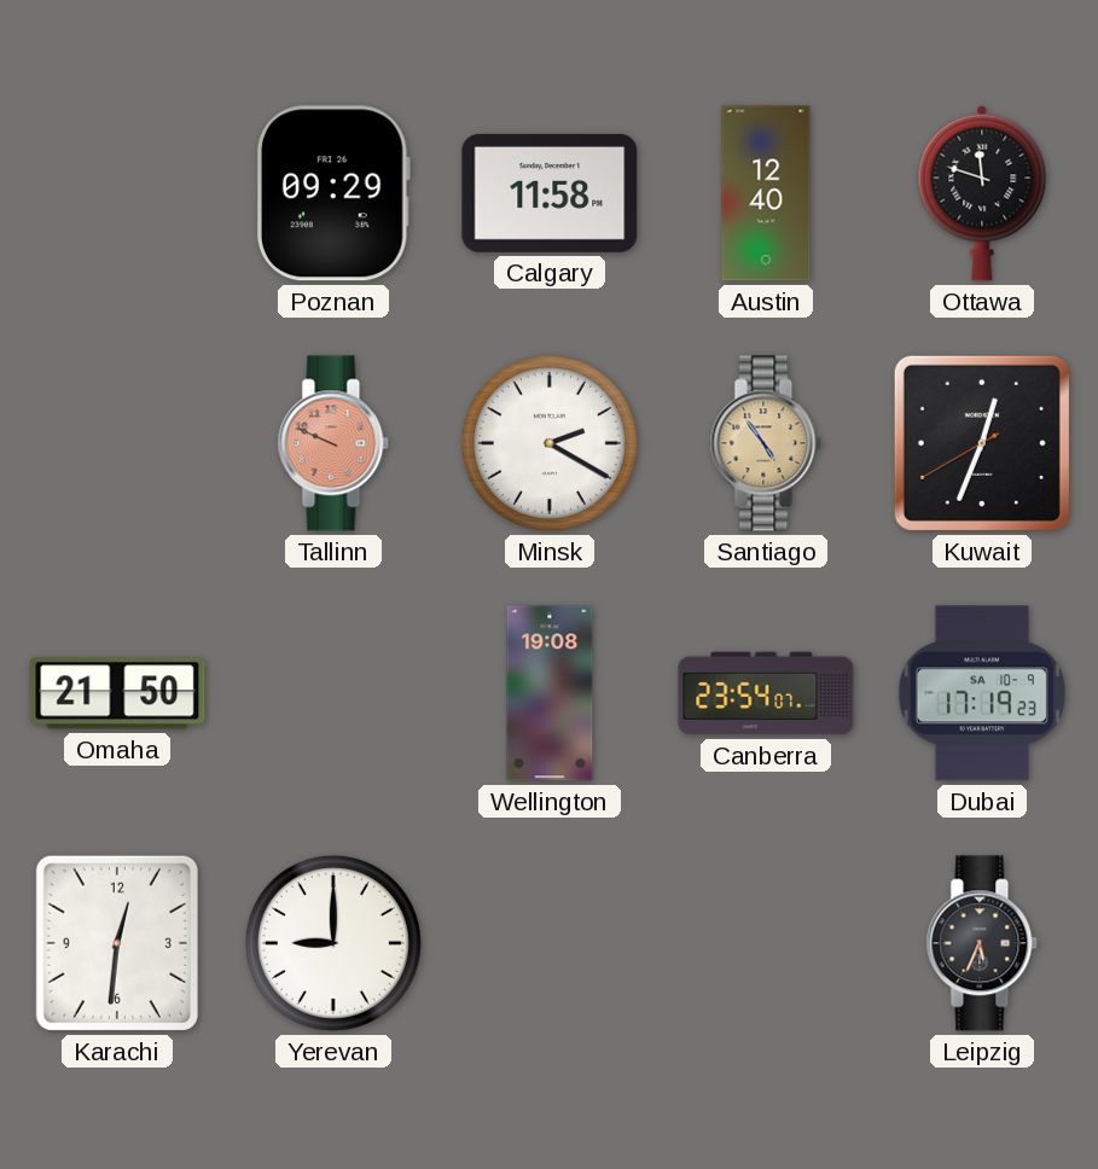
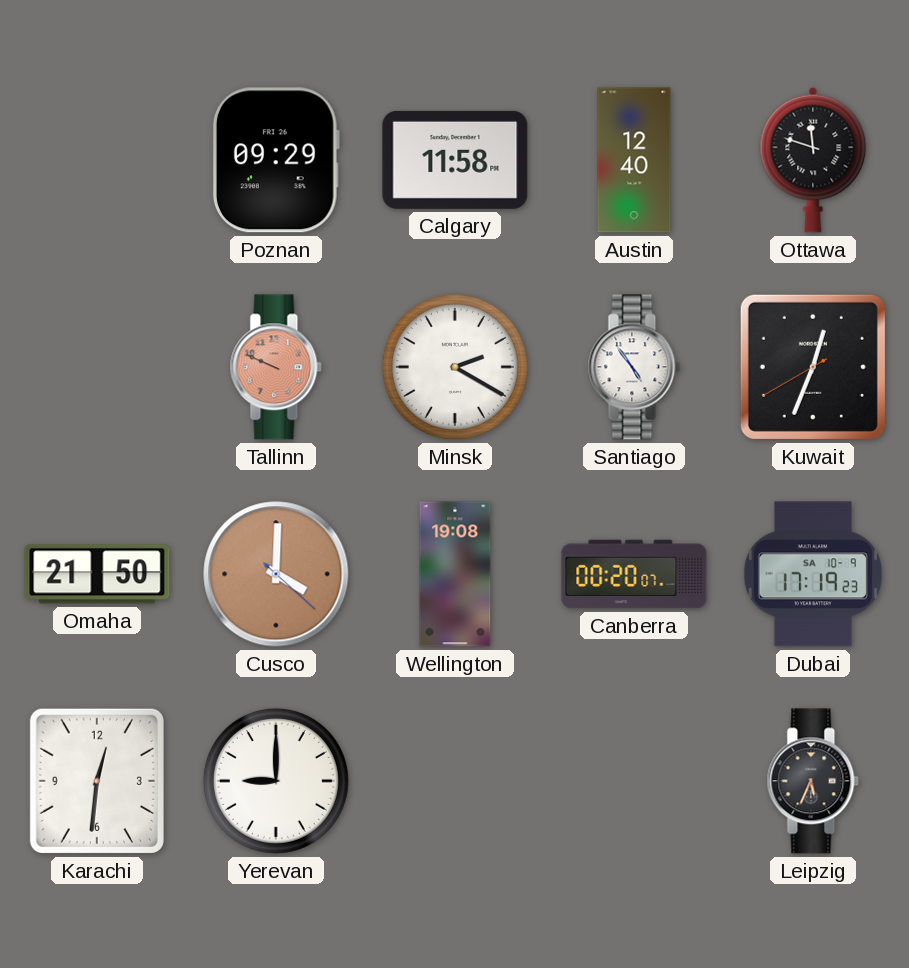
Santiago dial: champagne -> white
Cusco: none -> 4:00
Canberra: 23:54 -> 00:20
